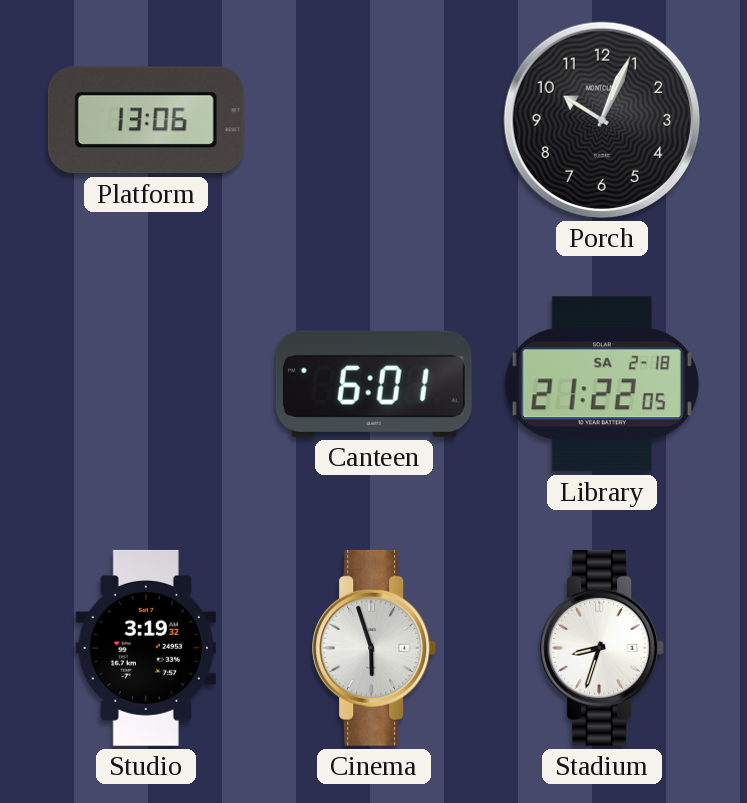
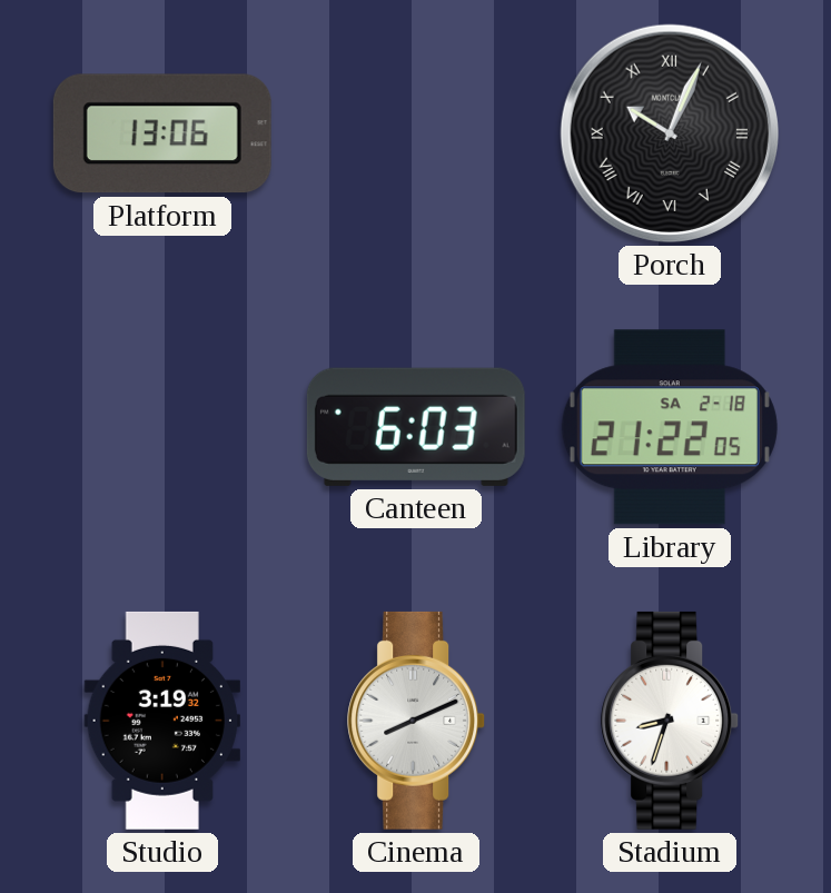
Porch numerals: Arabic -> Roman
Canteen: 6:01 -> 6:03
Cinema: 5:57 -> 8:11
